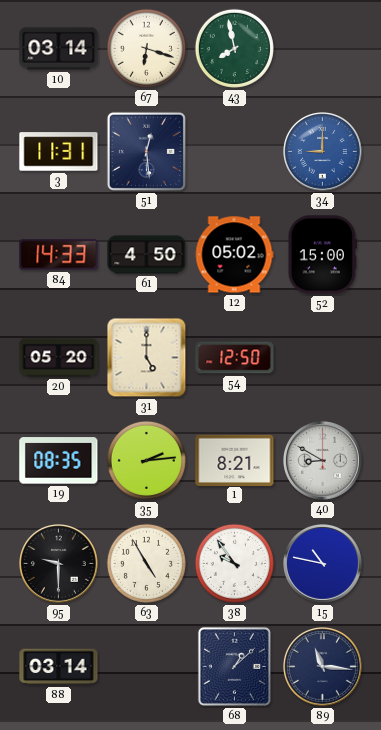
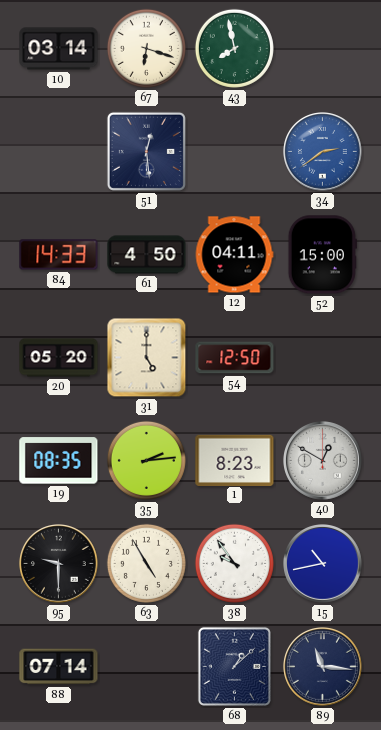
3: 11:31 -> none
34: 9:00 -> 2:39
12: 05:02 -> 04:11
1: 8:21 -> 8:23
40: 8:50 -> 12:50
15: 10:47 -> 10:43
88: 03:14 -> 07:14
